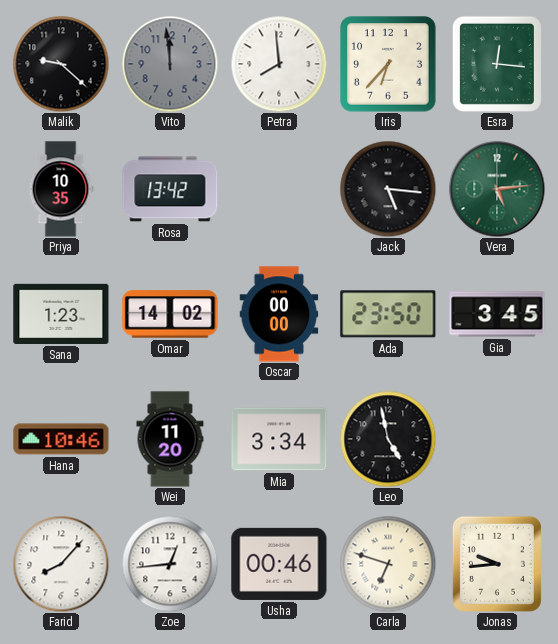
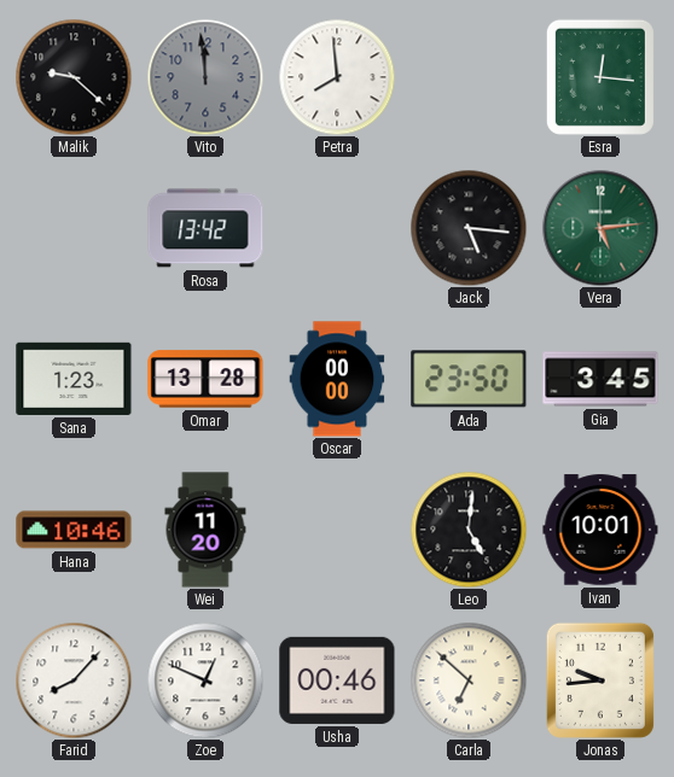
Iris: 6:37 -> none
Priya: 10:35 -> none
Omar: 14:02 -> 13:28
Mia: 3:34 -> none
Leo: 4:58 -> 5:01
Ivan: none -> 10:01
Zoe: 12:44 -> 12:49
Carla: 6:48 -> 6:52
